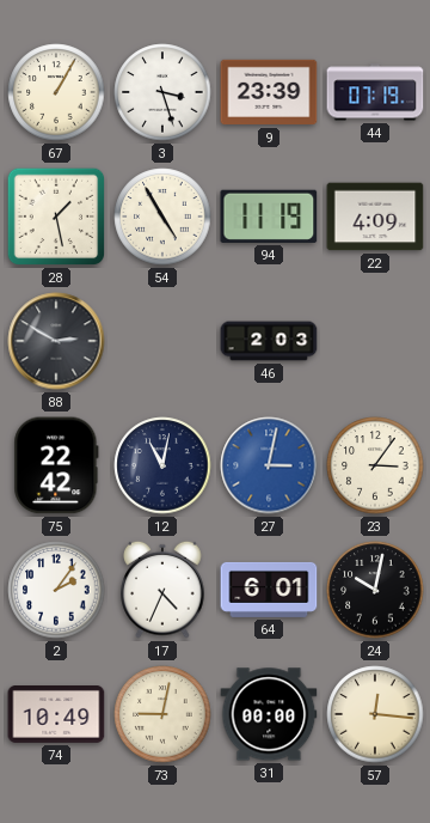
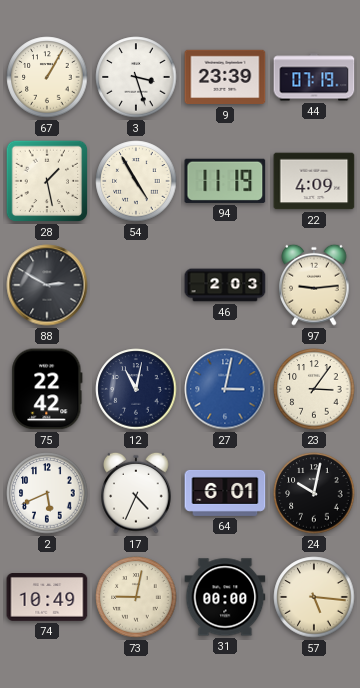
97: none -> 9:14
2: 2:06 -> 5:41
57: 12:16 -> 5:16
